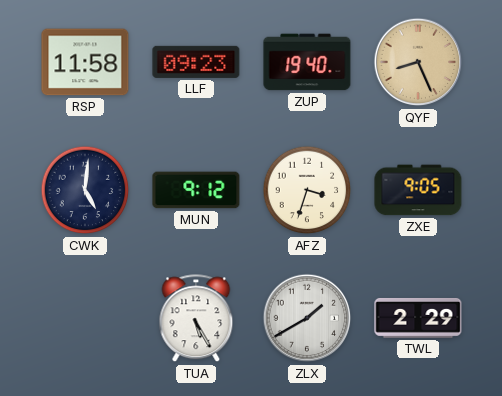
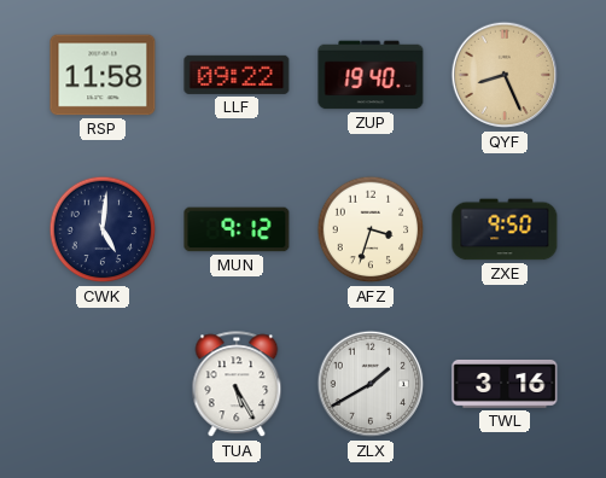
LLF: 09:23 -> 09:22
ZXE: 9:05 -> 9:50
TWL: 2:29 -> 3:16
